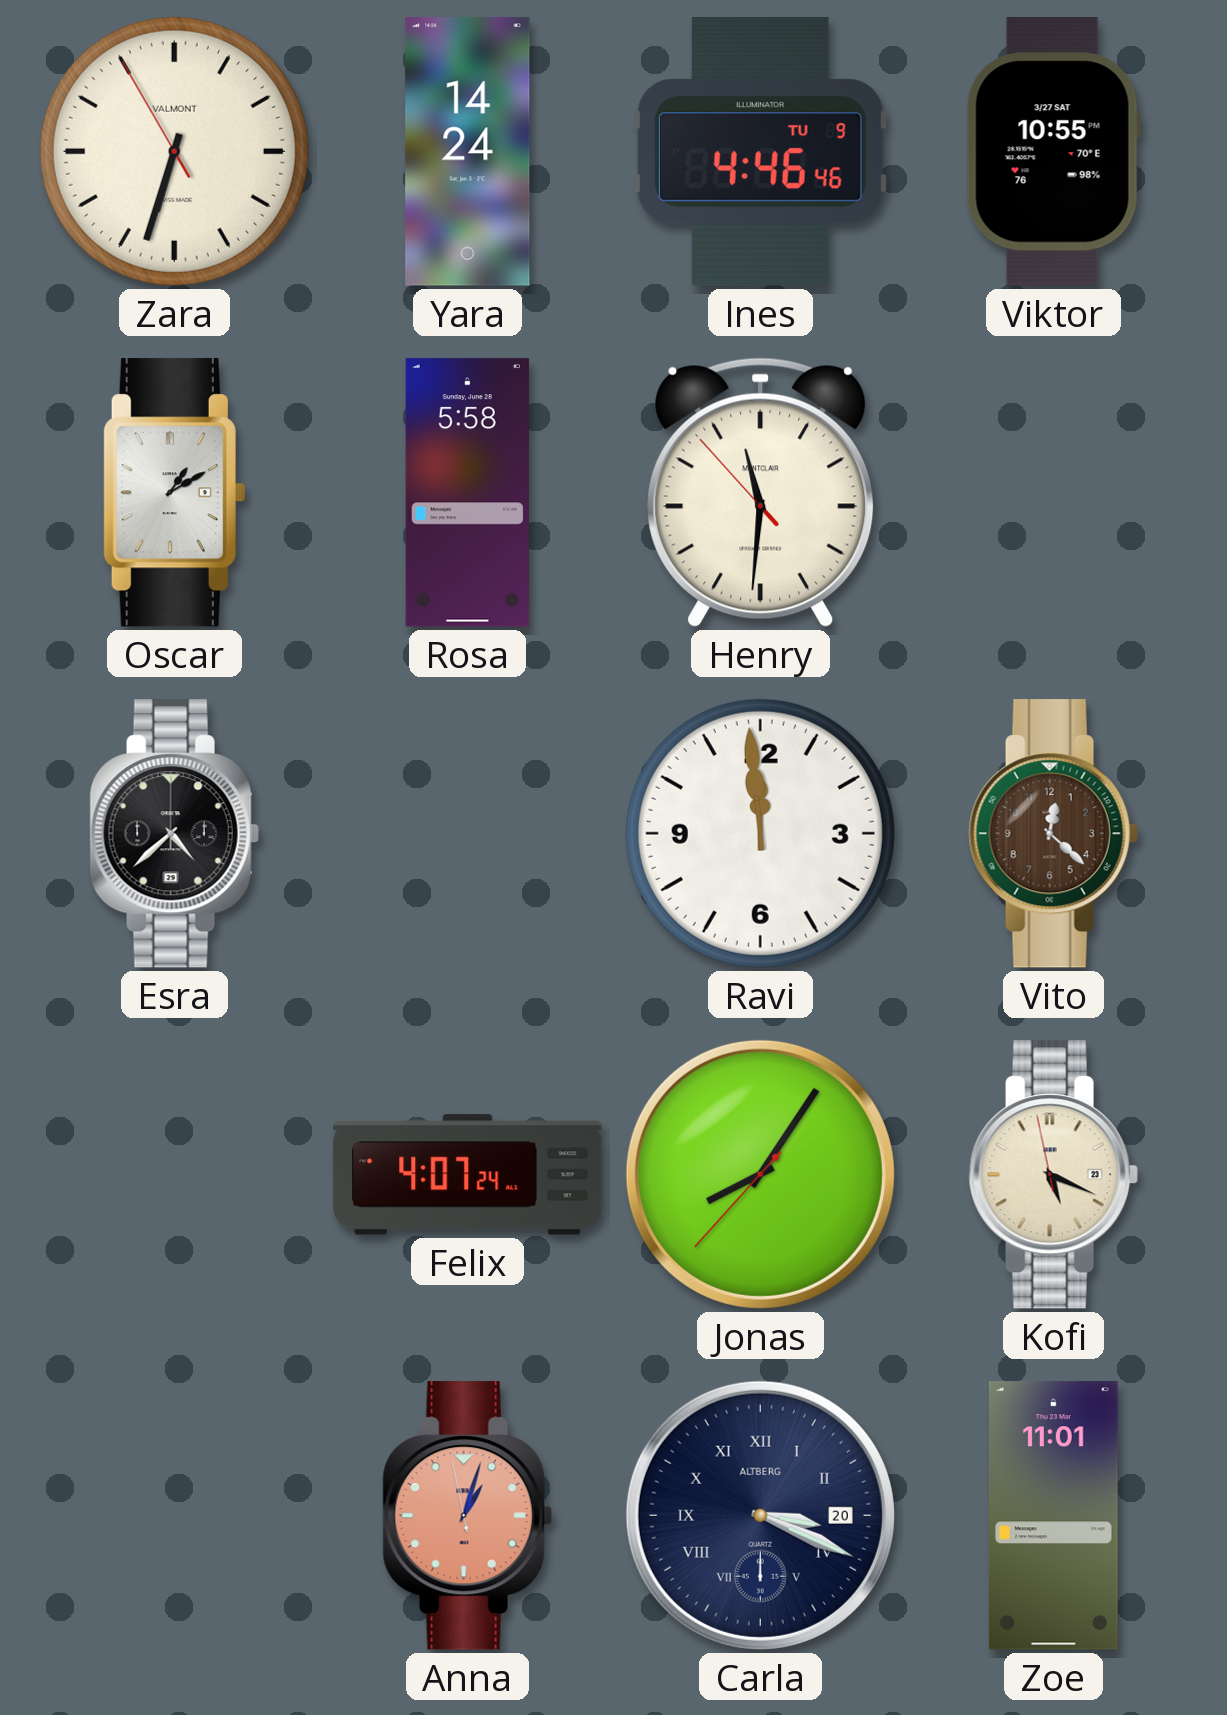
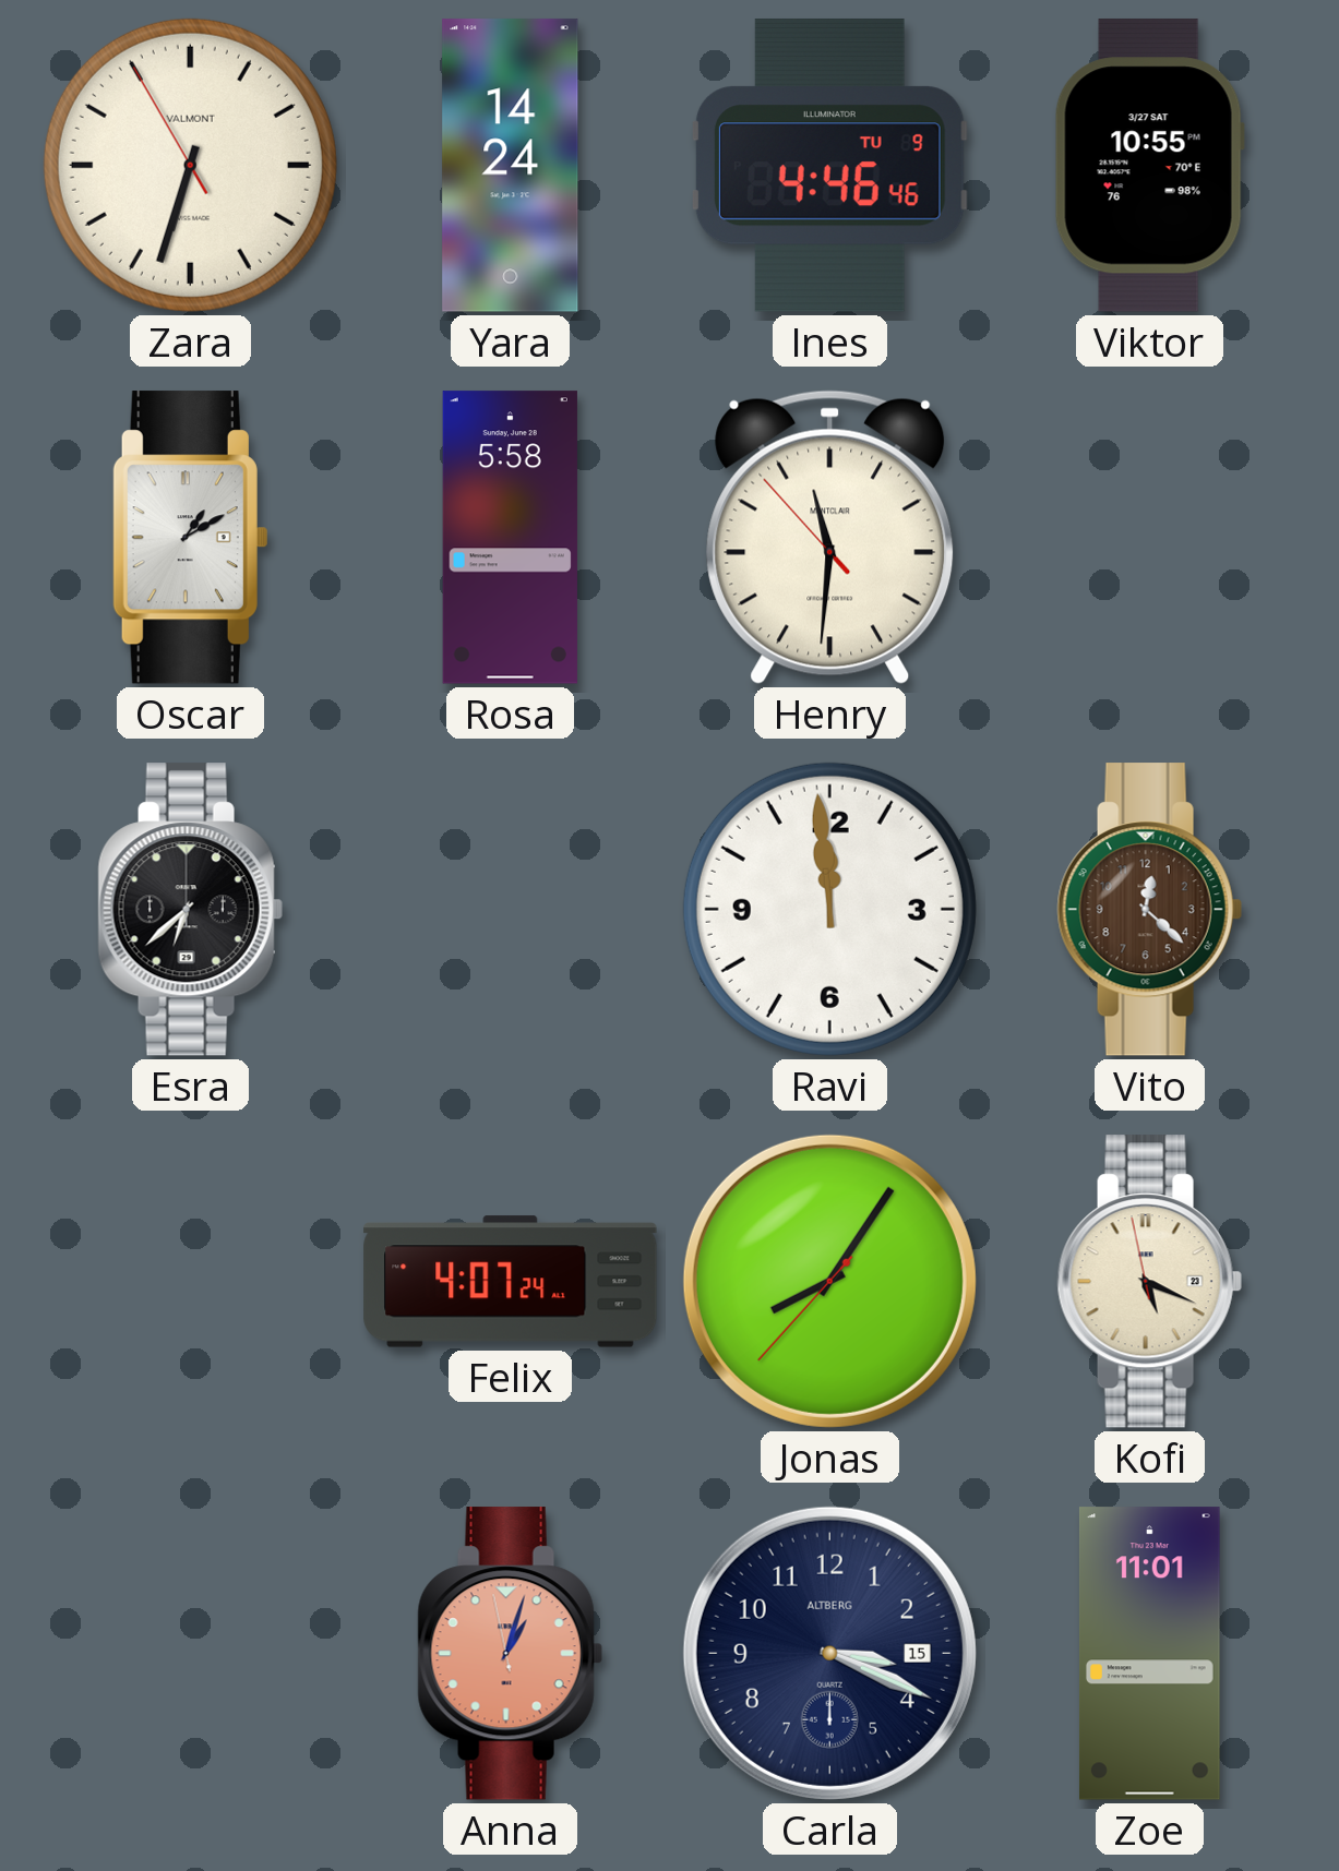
Esra: 4:38 -> 6:38
Carla date: 20 -> 15
Carla numerals: Roman -> Arabic
